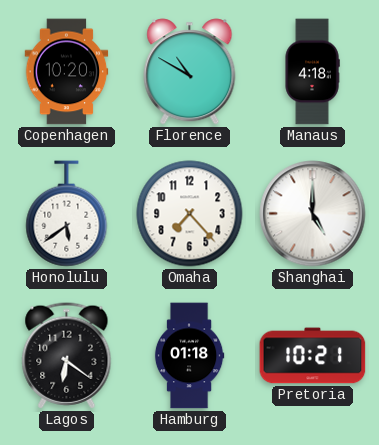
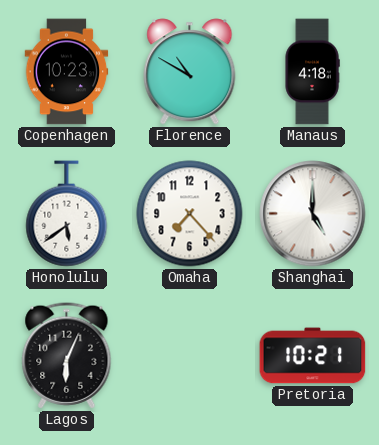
Copenhagen: 10:20 -> 10:23
Lagos: 6:21 -> 6:04
Hamburg: 01:18 -> none
